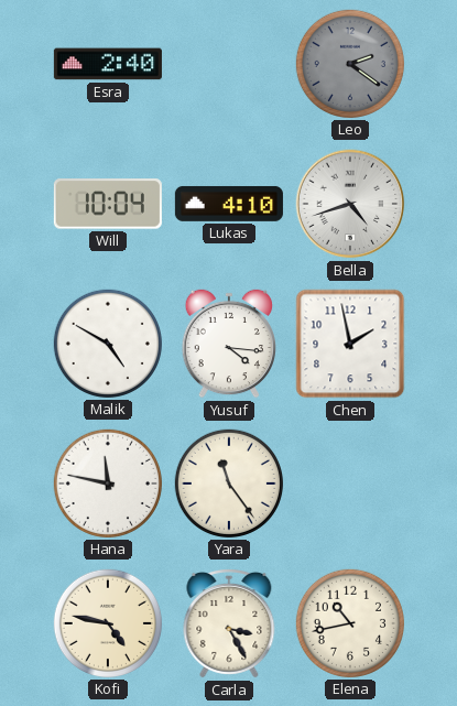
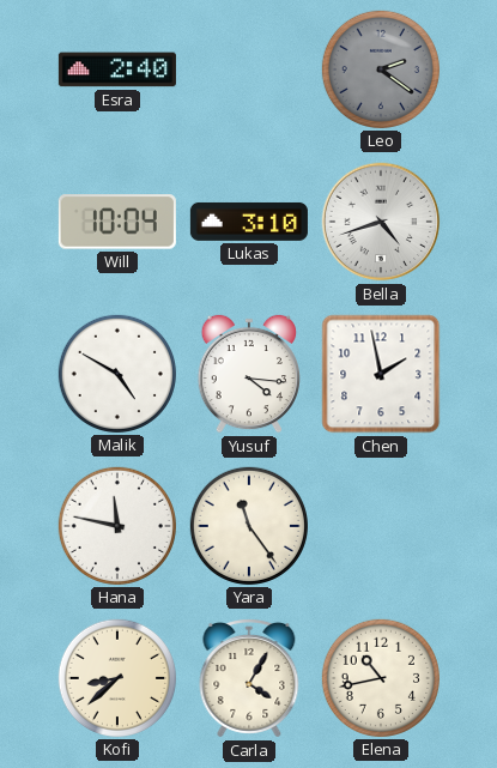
Lukas: 4:10 -> 3:10
Kofi: 4:47 -> 8:38
Carla: 3:25 -> 4:05
